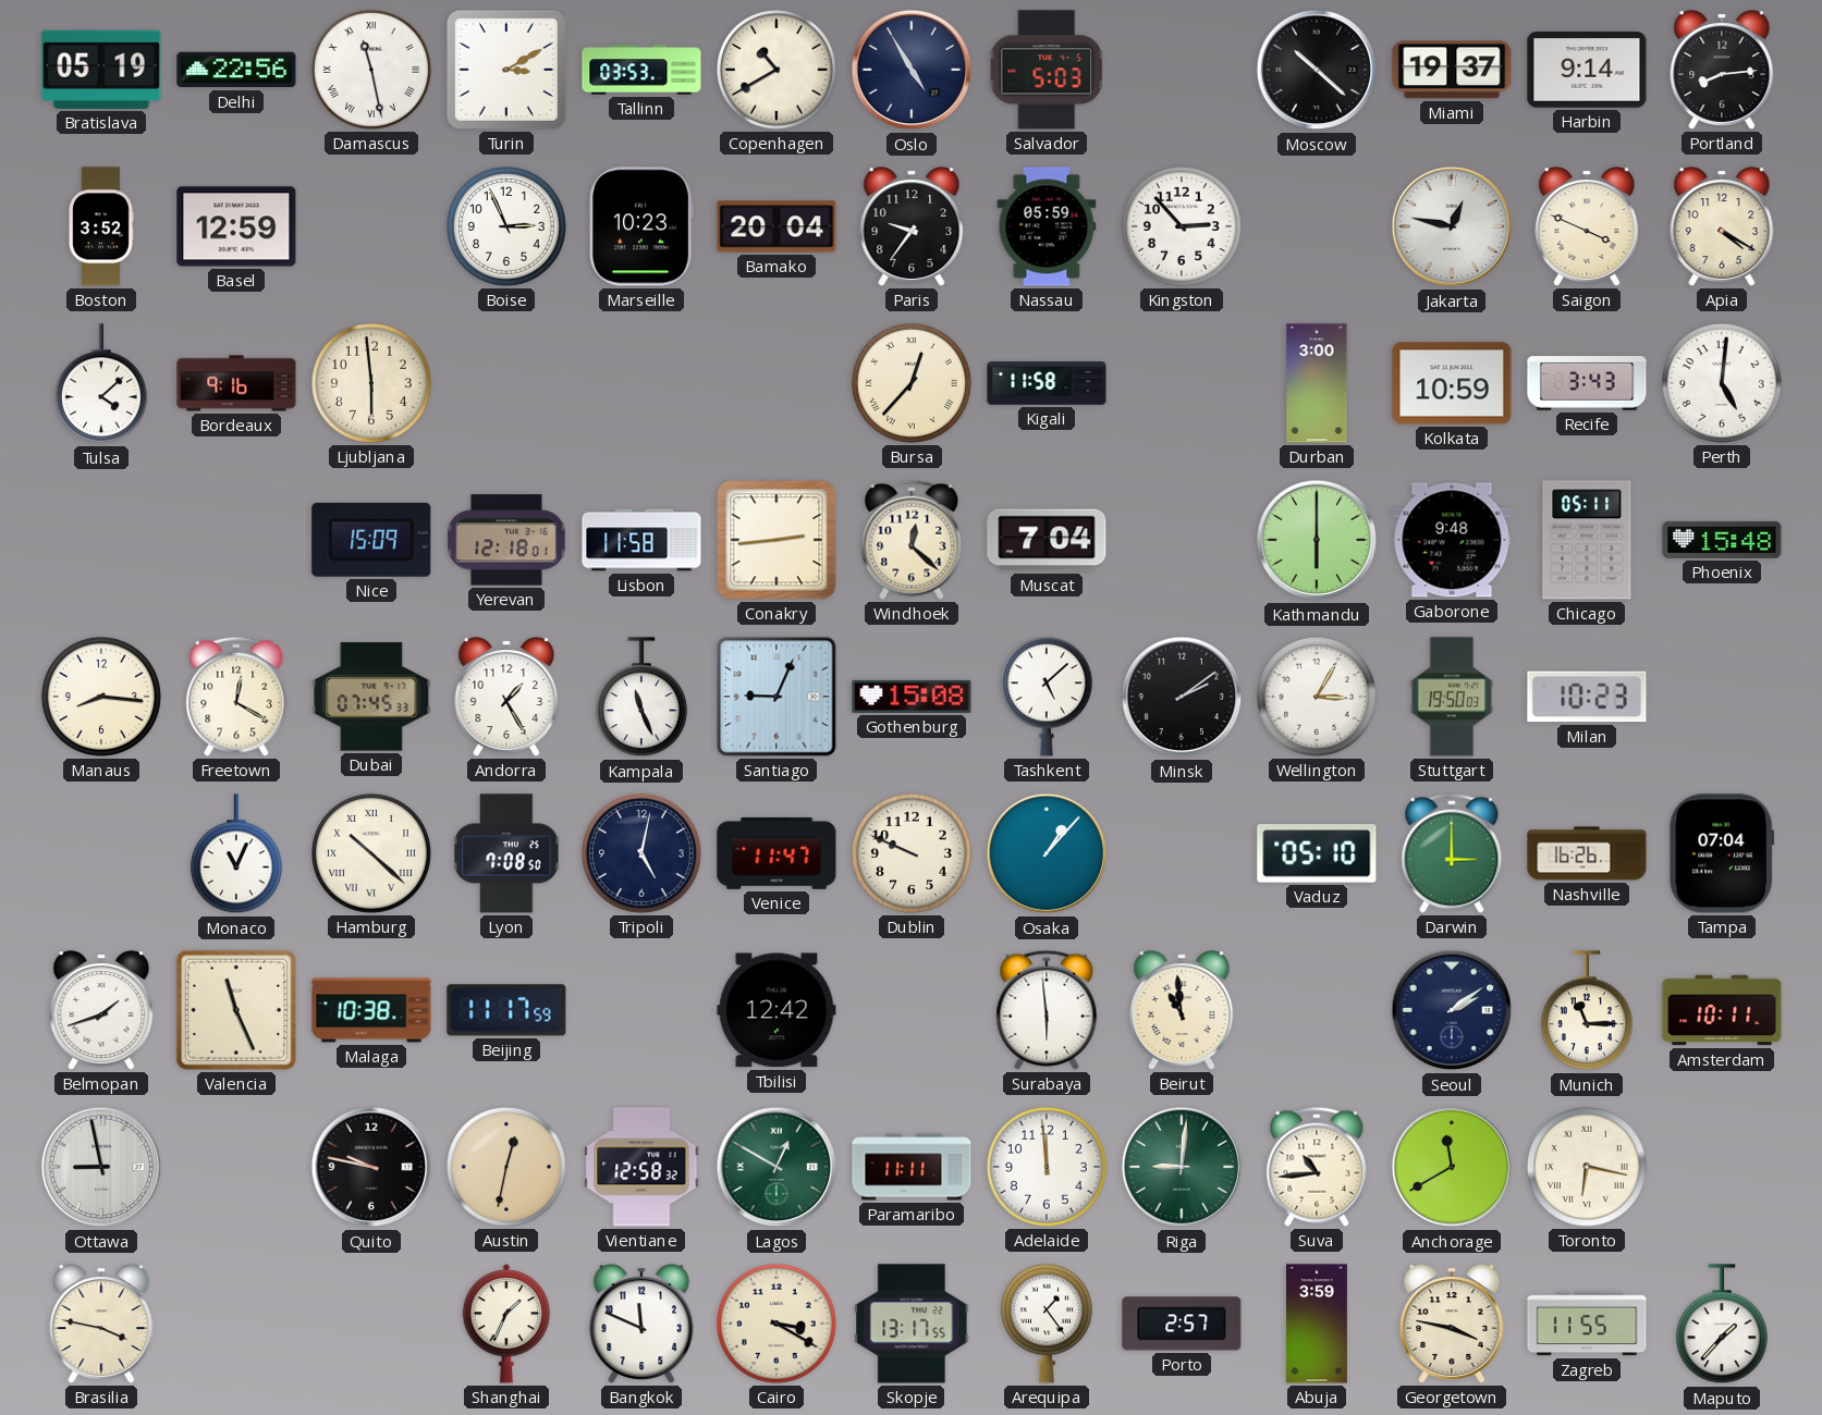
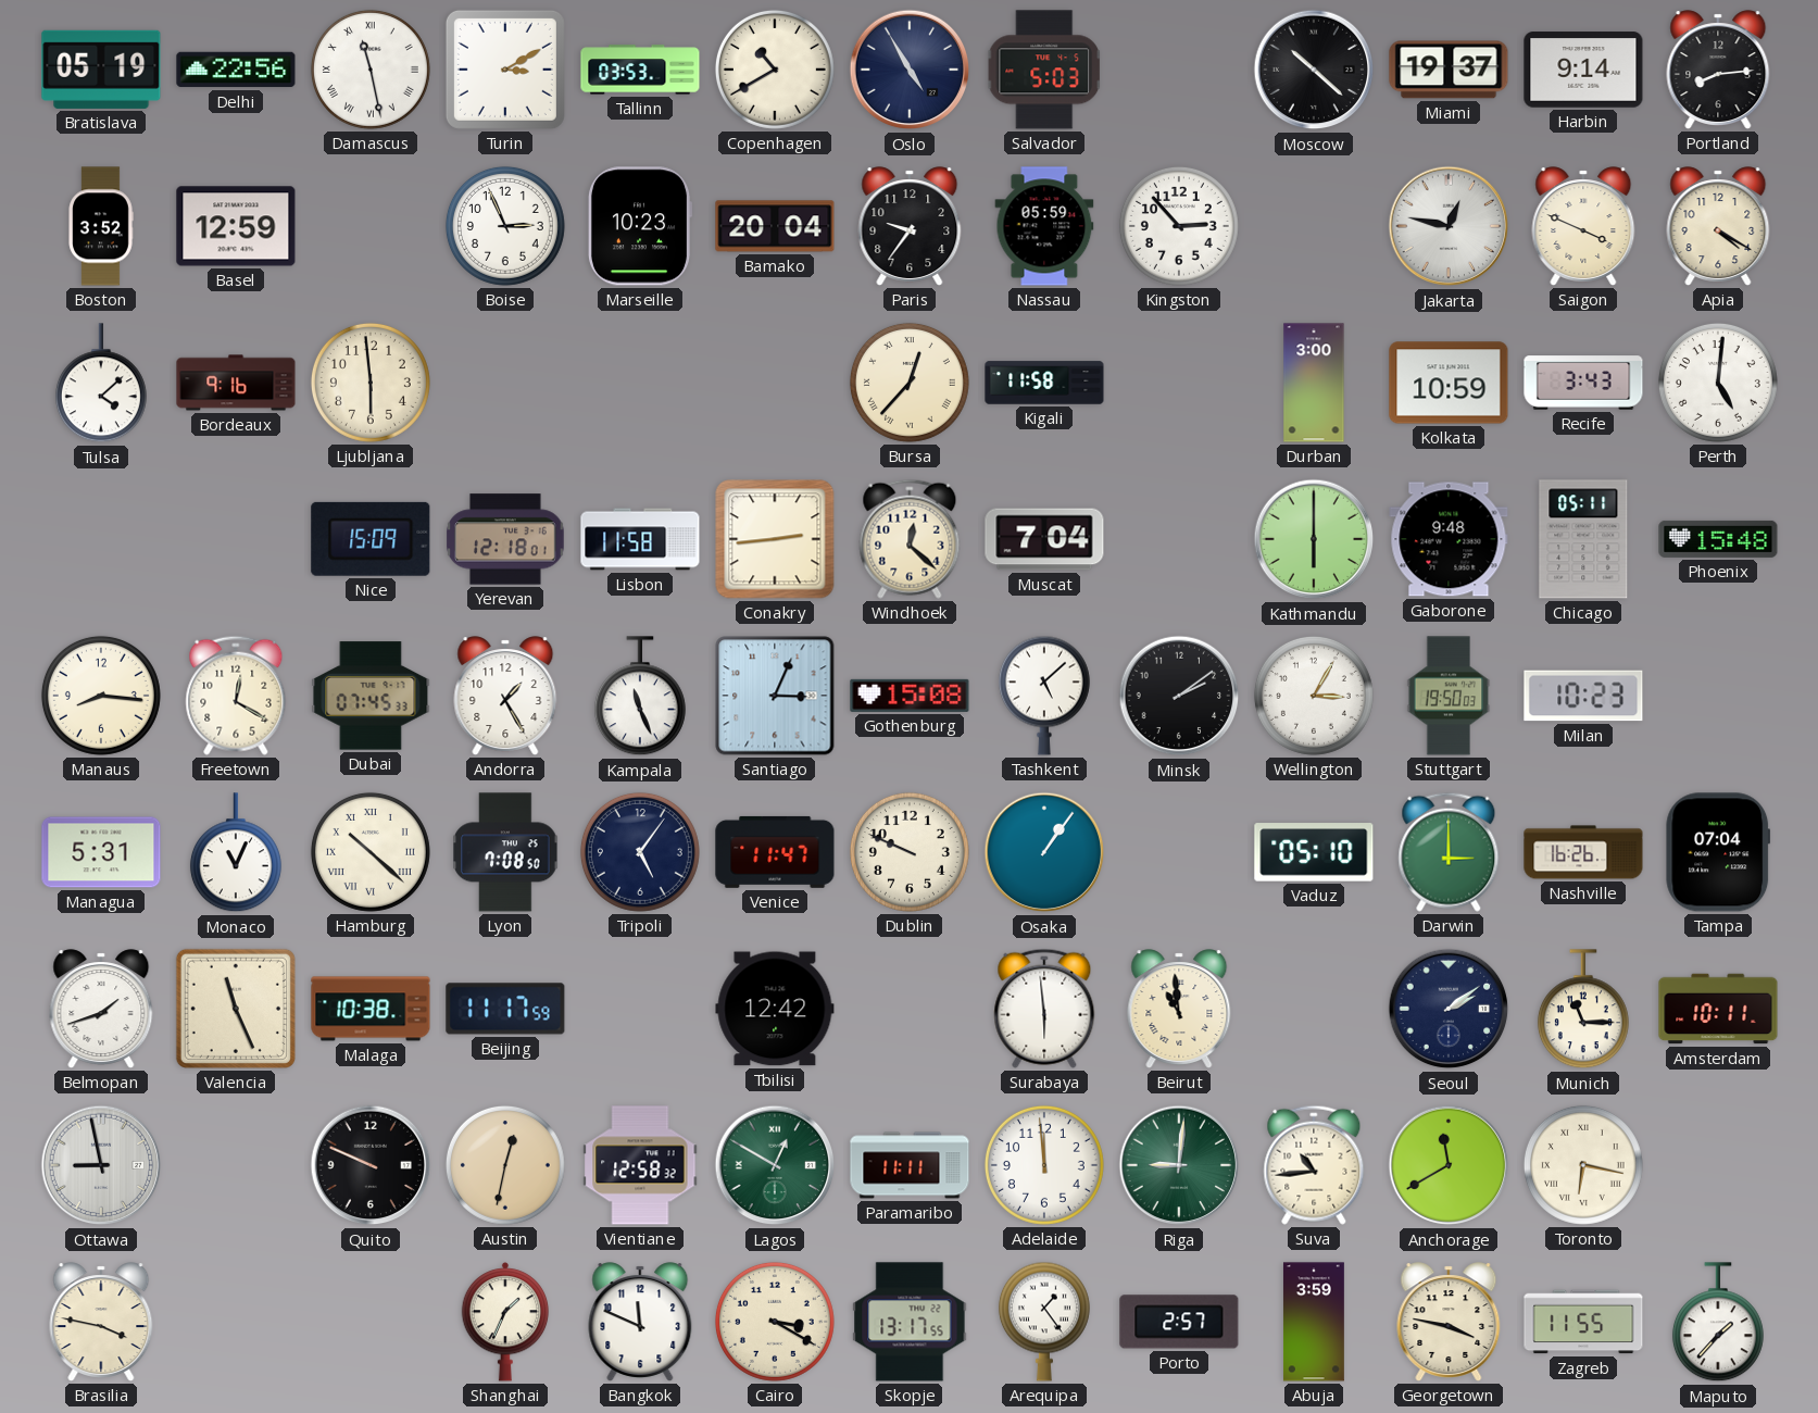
Santiago: 9:04 -> 3:04
Managua: none -> 5:31
Tripoli: 5:02 -> 5:06
Osaka: 1:07 -> 1:06
Quito: 9:47 -> 9:49
